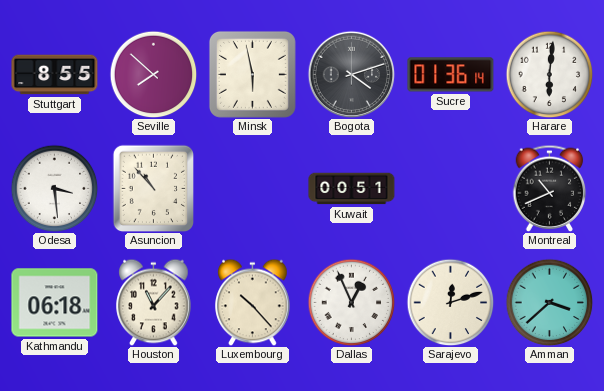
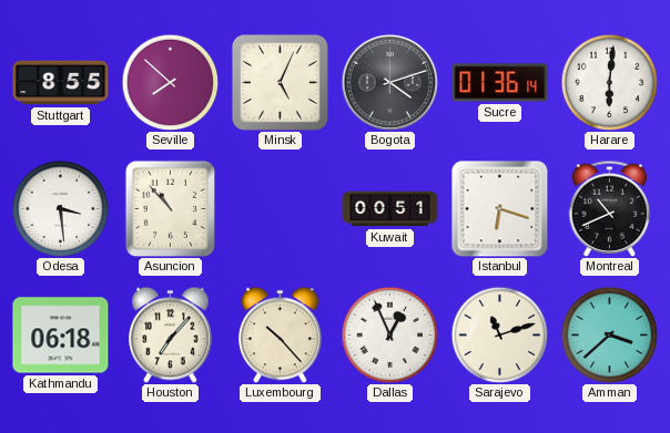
Minsk: 5:58 -> 5:04
Istanbul: none -> 6:18
Houston: 11:07 -> 7:07
Sarajevo: 12:12 -> 11:12
